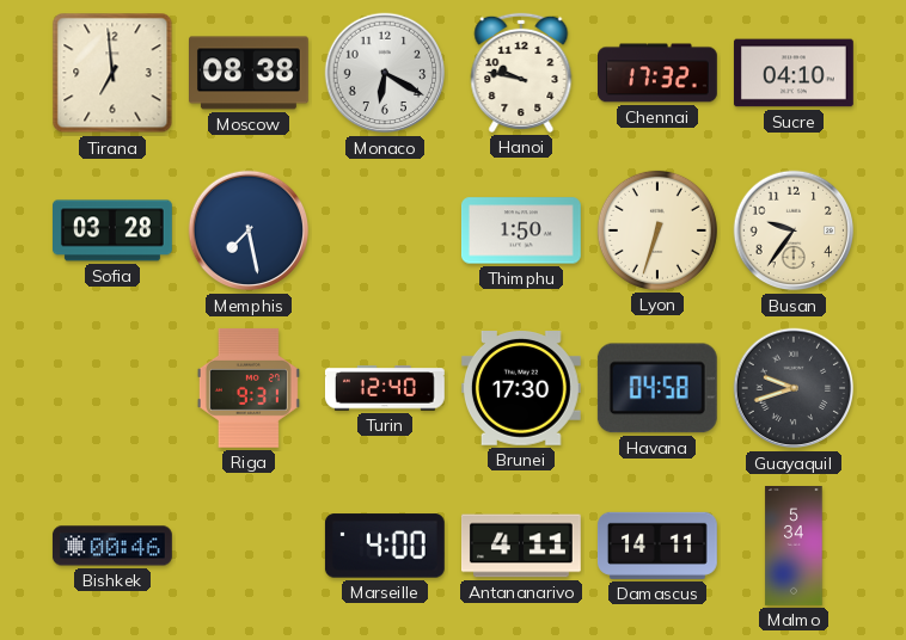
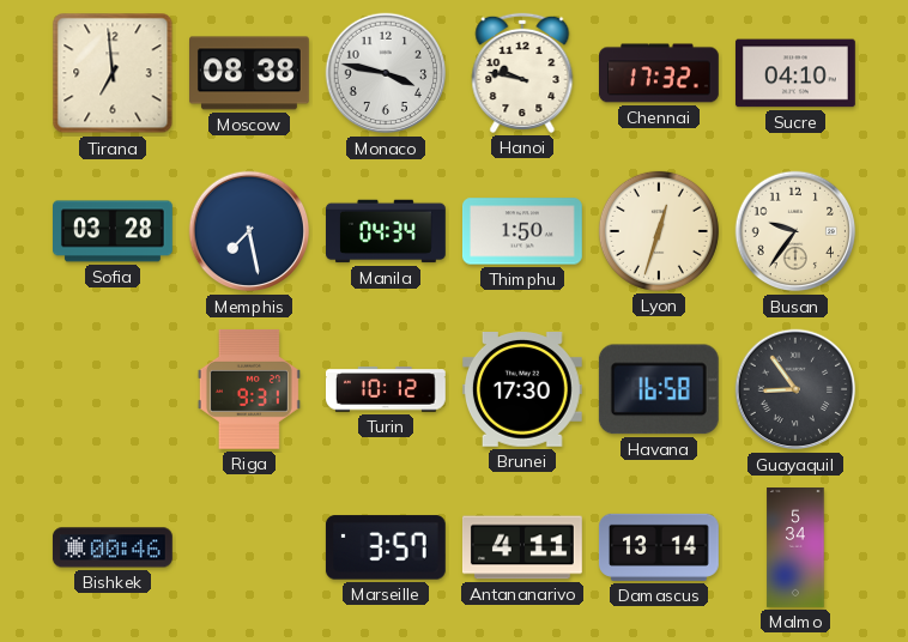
Monaco: 6:20 -> 3:47
Manila: none -> 04:34
Lyon: 6:33 -> 12:33
Turin: 12:40 -> 10:12
Havana: 04:58 -> 16:58
Guayaquil: 9:42 -> 8:54
Marseille: 4:00 -> 3:57
Damascus: 14:11 -> 13:14
